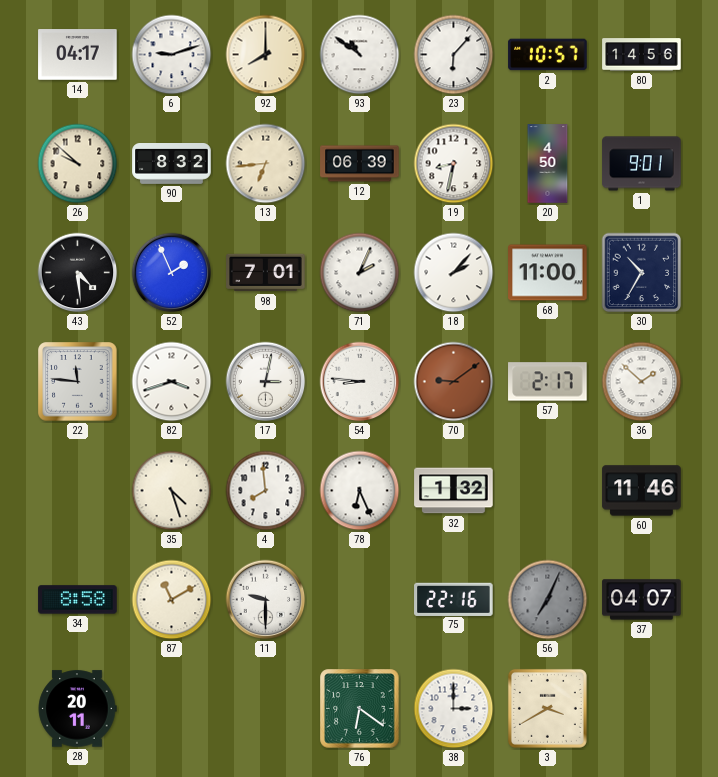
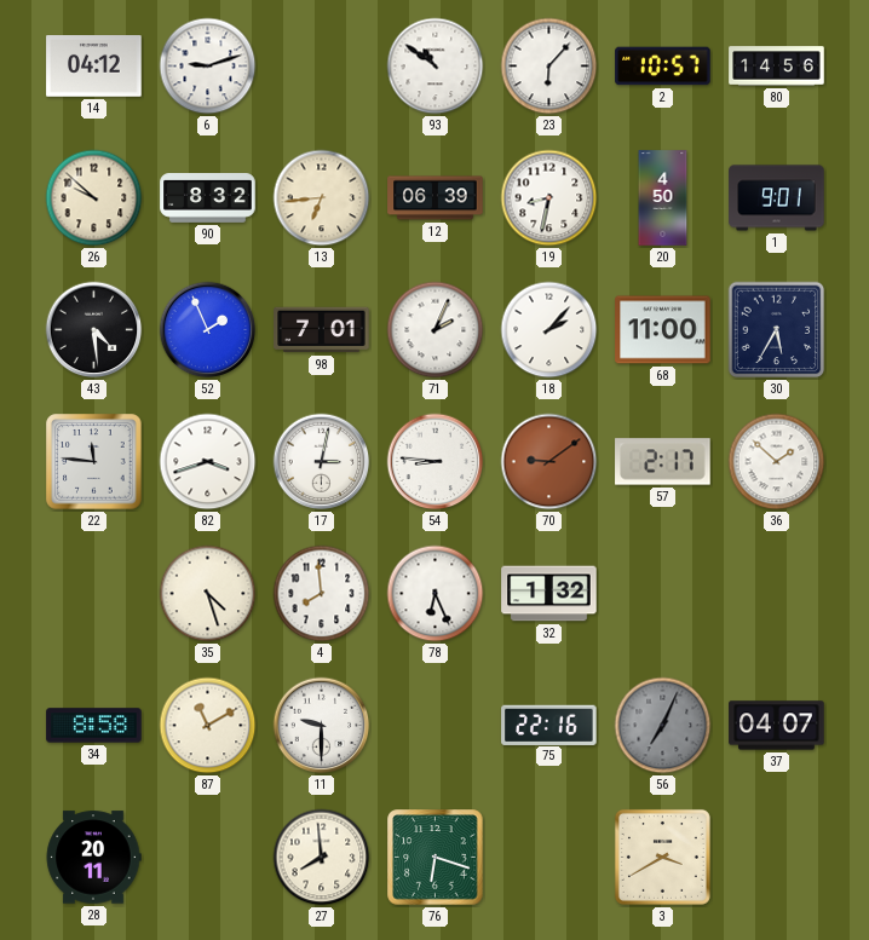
14: 04:17 -> 04:12
92: 8:00 -> none
30: 10:35 -> 5:35
60: 11:46 -> none
27: none -> 7:59
76: 6:21 -> 6:18
38: 3:00 -> none
